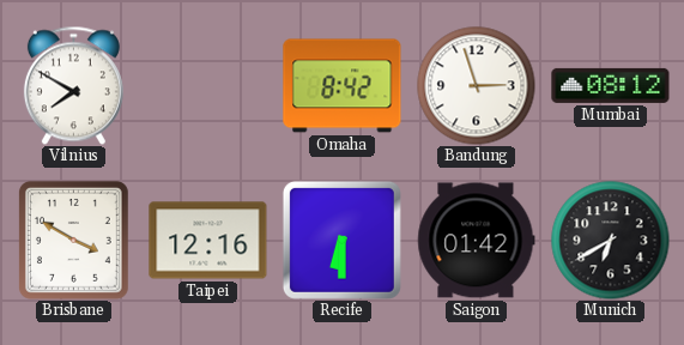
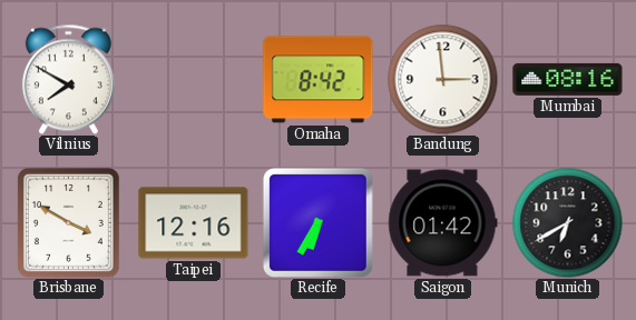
Bandung: 2:57 -> 2:59
Mumbai: 08:12 -> 08:16
Recife: 6:30 -> 6:35
